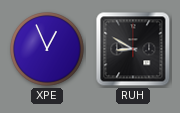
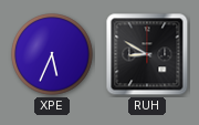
XPE: 12:56 -> 5:34
